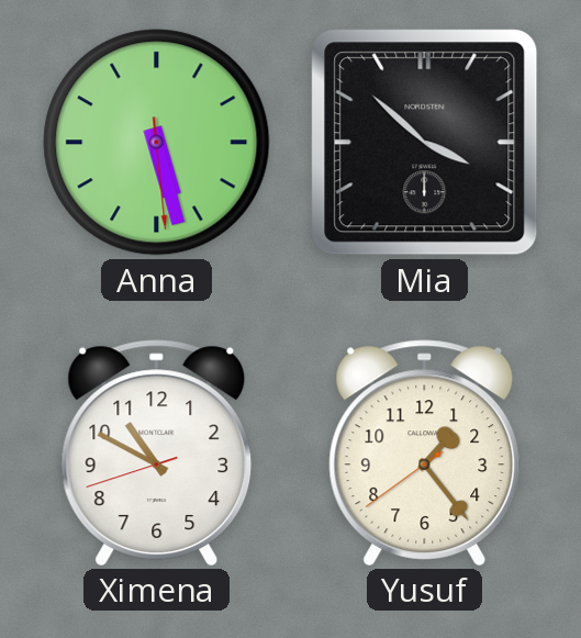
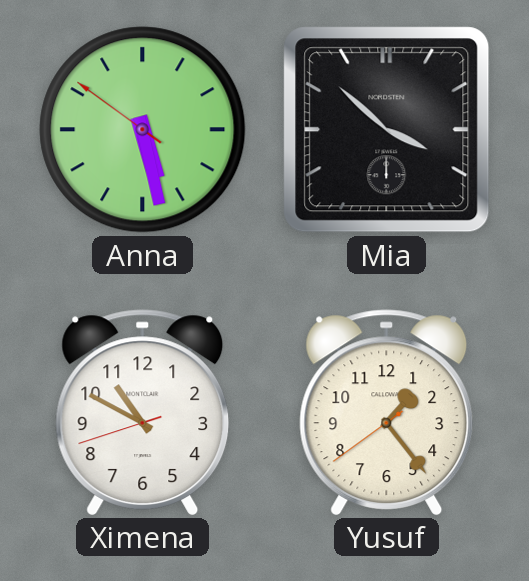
Anna: 5:27:29 -> 5:27:51
